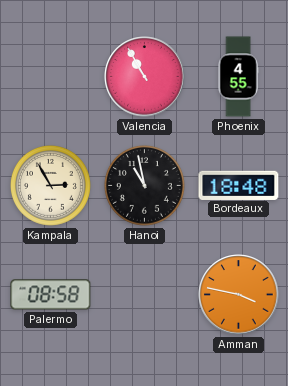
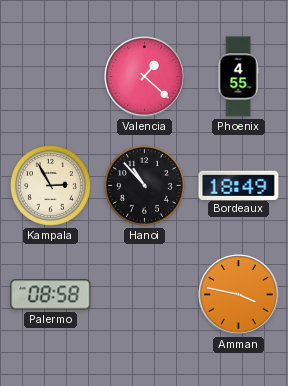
Valencia: 10:55 -> 1:22
Hanoi: 10:58 -> 10:53
Bordeaux: 18:48 -> 18:49
